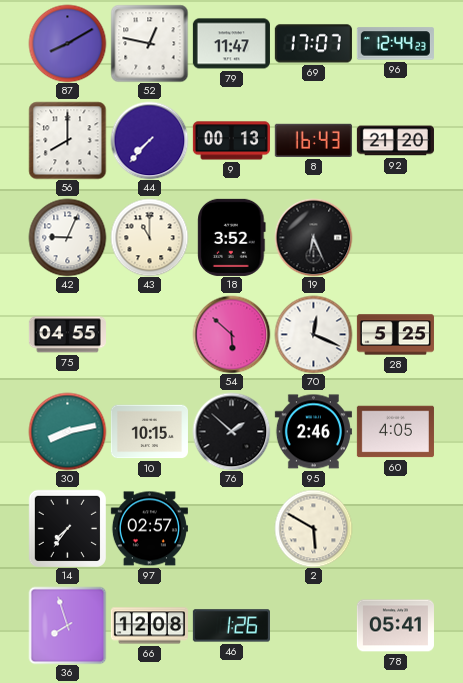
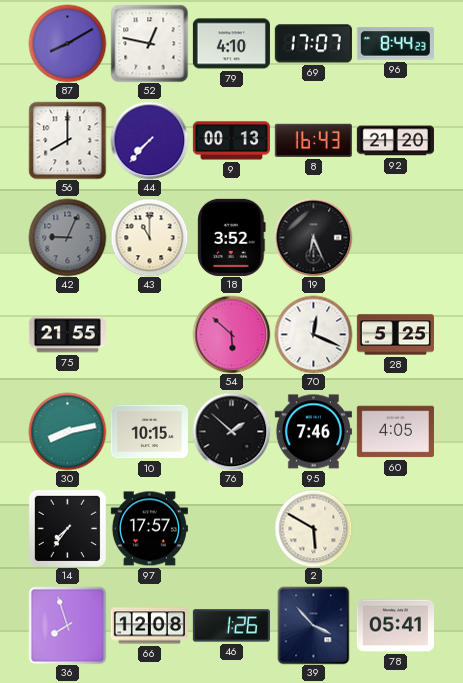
79: 11:47 -> 4:10
96: 12:44 -> 8:44
42 dial: white -> grey
75: 04:55 -> 21:55
95: 2:46 -> 7:46
97: 02:57 -> 17:57
39: none -> 3:53
